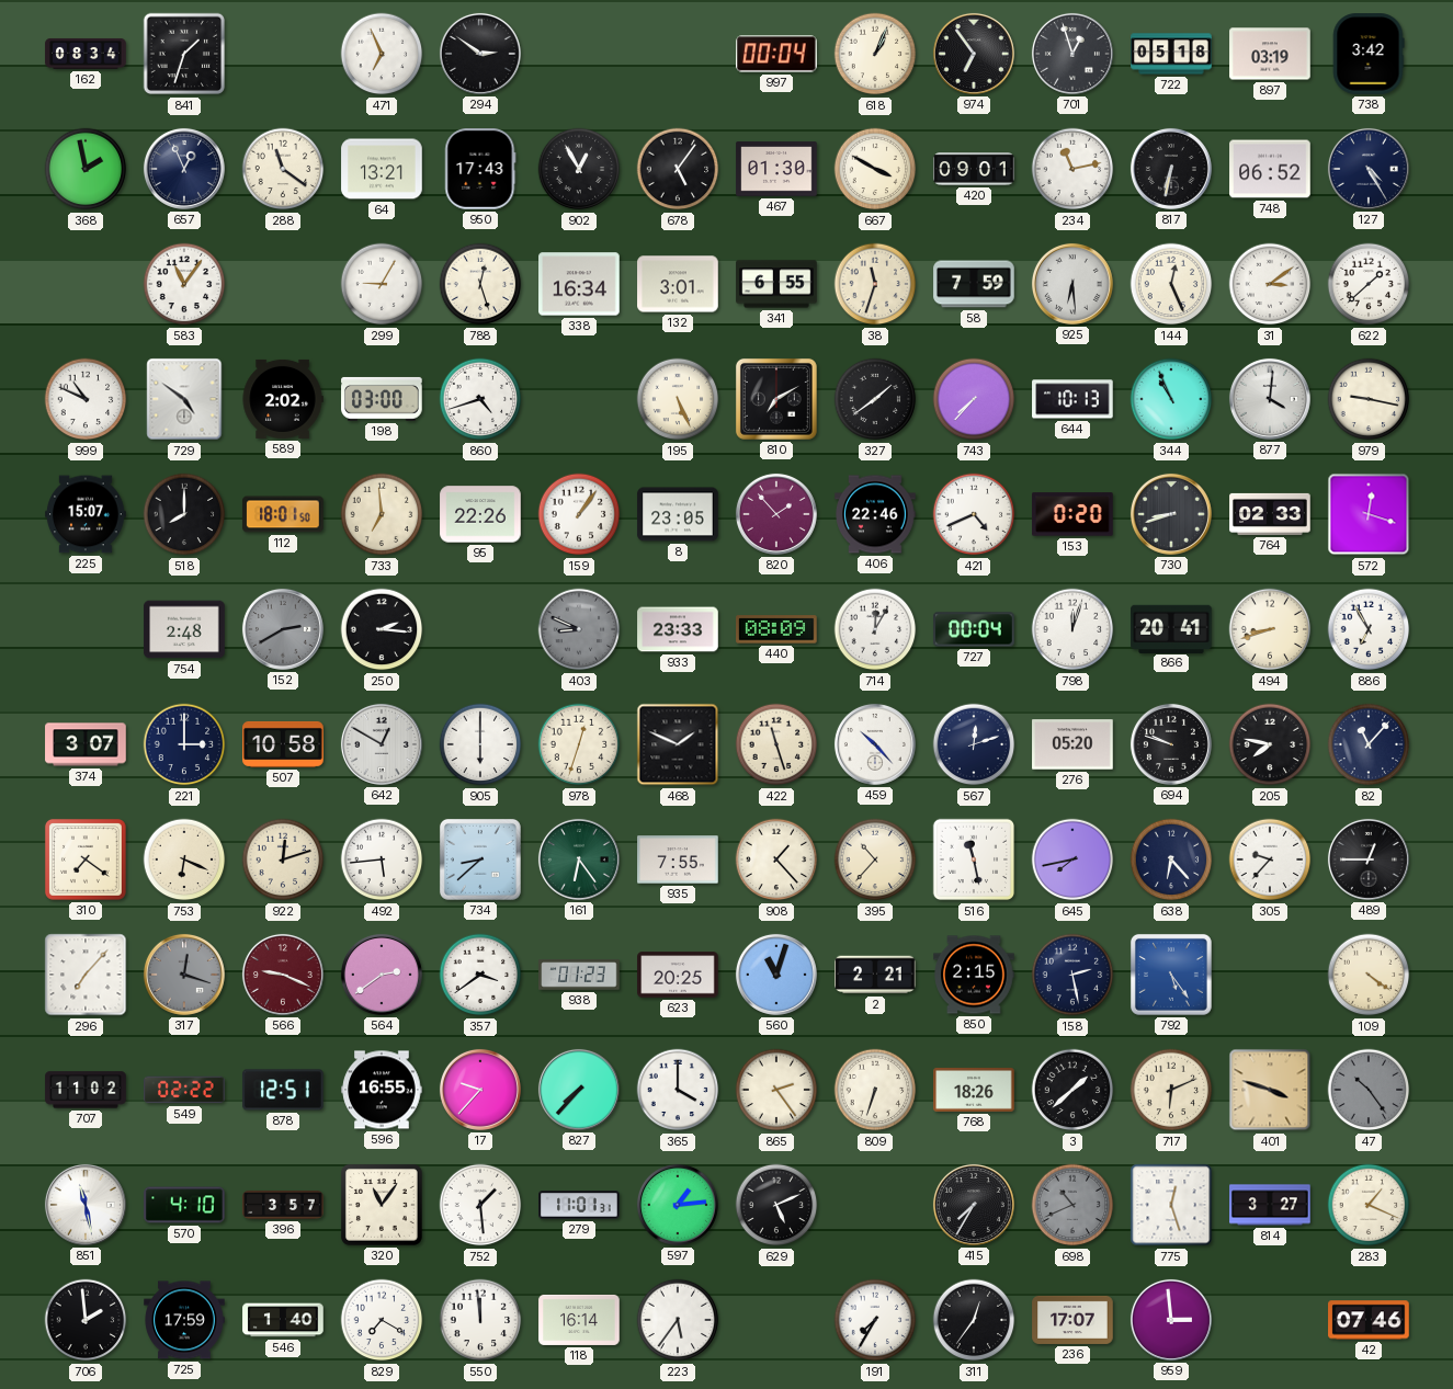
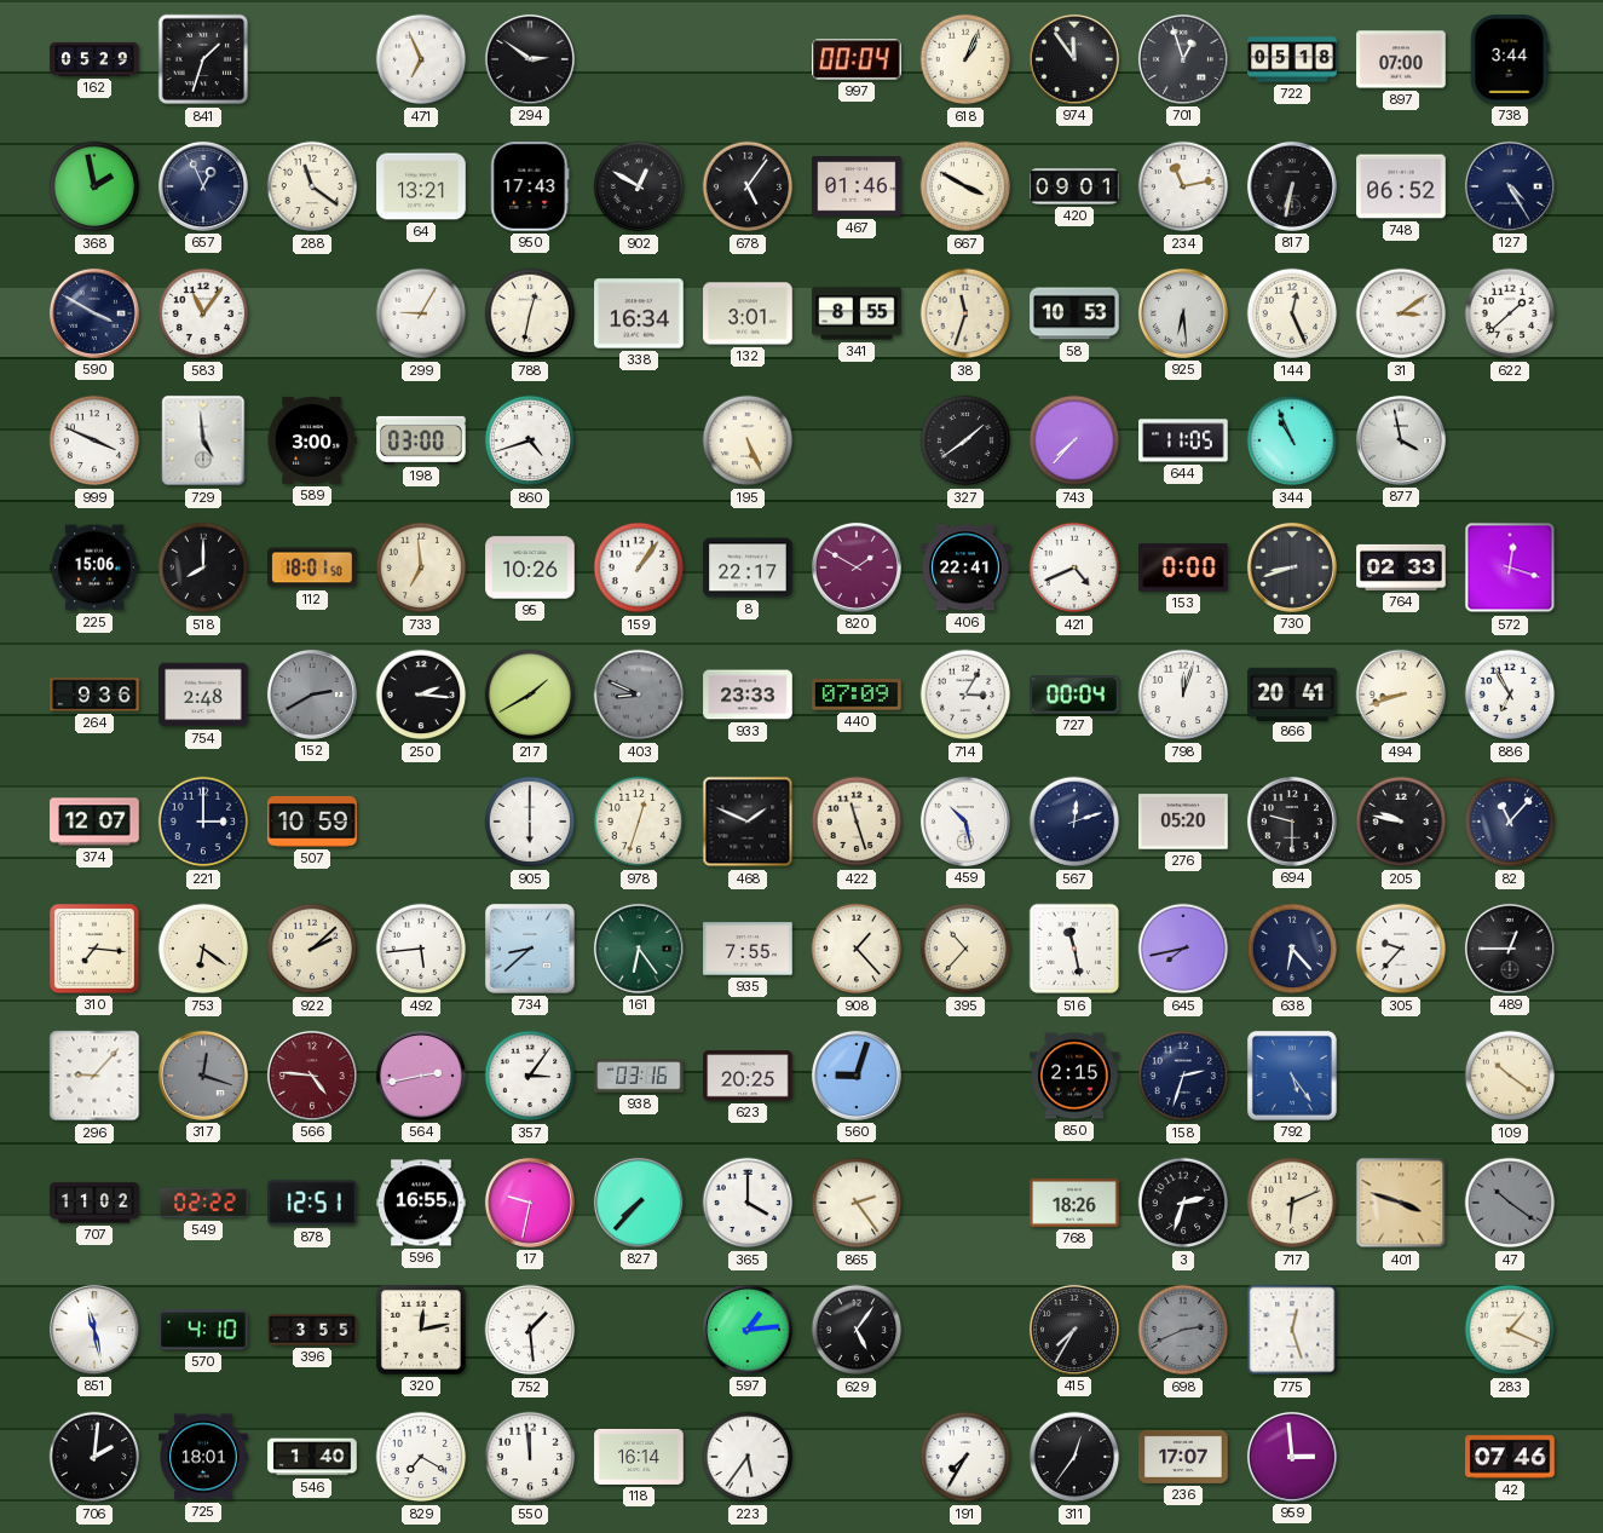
162: 08:34 -> 05:29
974: 6:54 -> 11:54
897: 03:19 -> 07:00
738: 3:42 -> 3:44
902: 12:55 -> 12:50
467: 01:30 -> 01:46
590: none -> 3:50
788: 12:27 -> 12:32
341: 6:55 -> 8:55
58: 7:59 -> 10:53
999: 10:49 -> 3:49
729: 4:51 -> 4:59
589: 2:02 -> 3:00
810: 7:10 -> none
644: 10:13 -> 11:05
877: 4:01 -> 3:58
979: 9:17 -> none
225: 15:07 -> 15:06
95: 22:26 -> 10:26
8: 23:05 -> 22:17
820: 1:53 -> 1:50
406: 22:46 -> 22:41
153: 0:20 -> 0:00
264: none -> 9:36
217: none -> 1:40
440: 08:09 -> 07:09
714: 12:05 -> 3:05
374: 3:07 -> 12:07
507: 10:58 -> 10:59
642: 12:50 -> none
459: 10:23 -> 10:28
694: 9:48 -> 9:30
205: 7:47 -> 9:47
310: 7:21 -> 7:16
753: 6:19 -> 6:21
922: 12:12 -> 2:08
296: 7:07 -> 9:07
566: 9:19 -> 4:46
564: 2:39 -> 2:43
357: 3:39 -> 3:06
938: 01:23 -> 03:16
560: 11:03 -> 9:03
2: 2:21 -> none
158: 2:28 -> 2:33
109: 4:21 -> 10:21
17: 9:37 -> 9:32
809: 6:33 -> none
3: 1:38 -> 2:33
47: 10:24 -> 10:21
396: 3:57 -> 3:55
320: 11:06 -> 12:13
279: 11:01 -> none
629: 5:11 -> 5:06
698: 10:41 -> 2:41
814: 3:27 -> none
706: 1:59 -> 2:01
725: 17:59 -> 18:01
